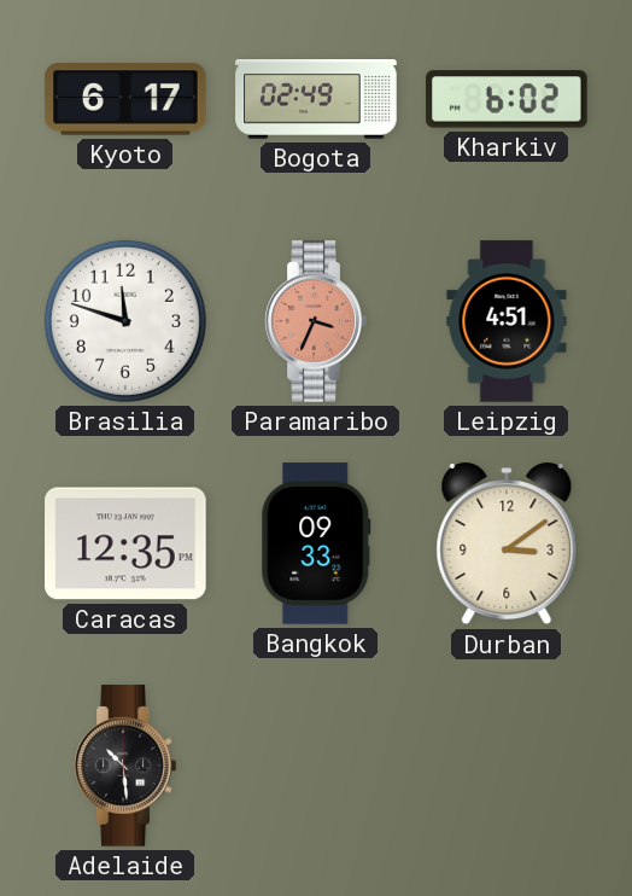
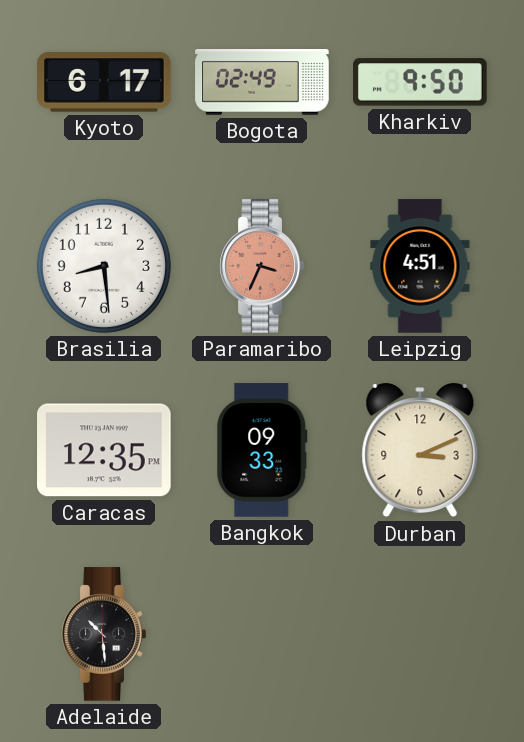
Kharkiv: 6:02 -> 9:50
Brasilia: 11:48 -> 8:29
Durban: 3:09 -> 3:11
